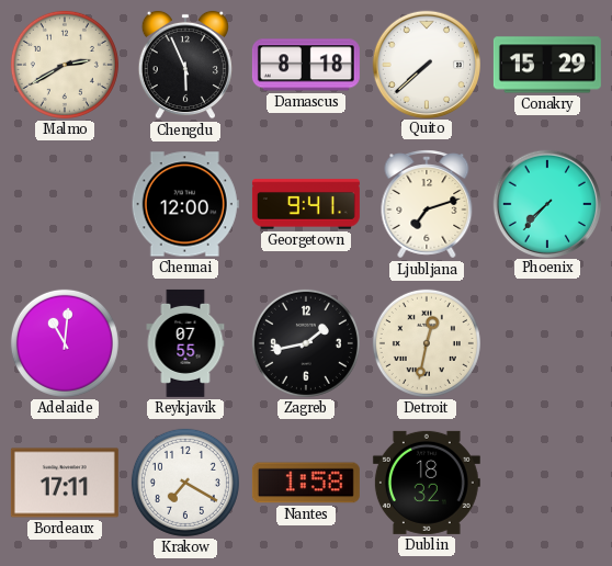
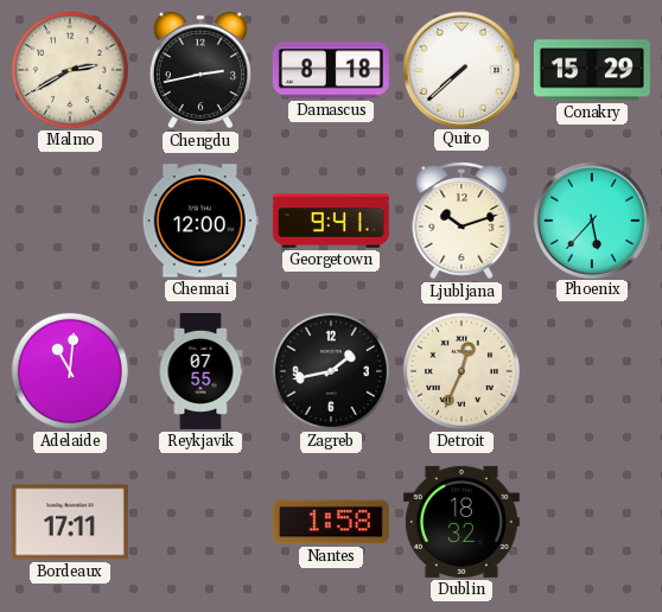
Chengdu: 5:56 -> 2:43
Ljubljana: 7:12 -> 10:12
Phoenix: 7:37 -> 5:37
Detroit: 12:32 -> 12:34
Krakow: 7:20 -> none
